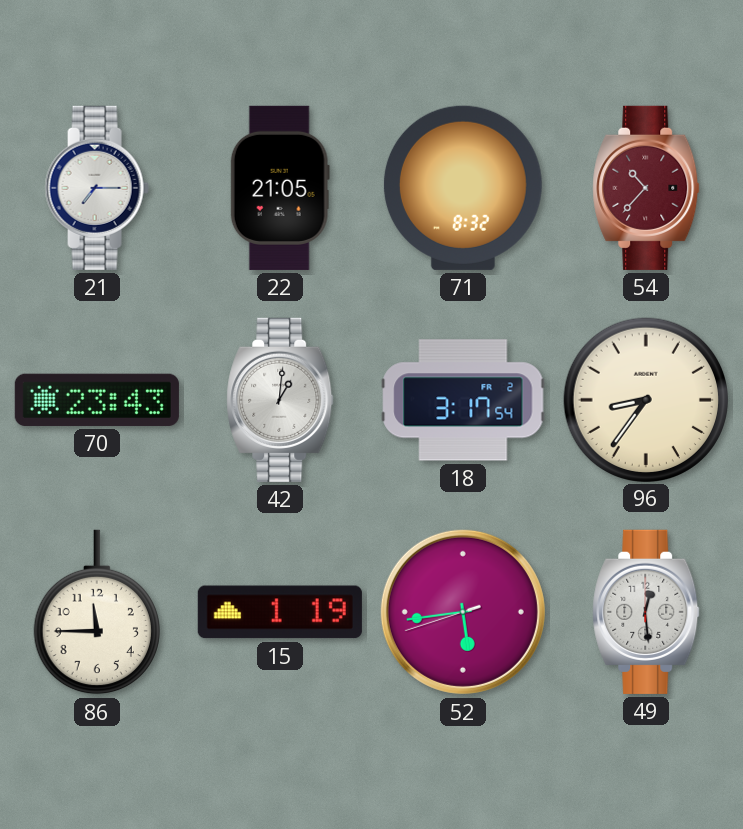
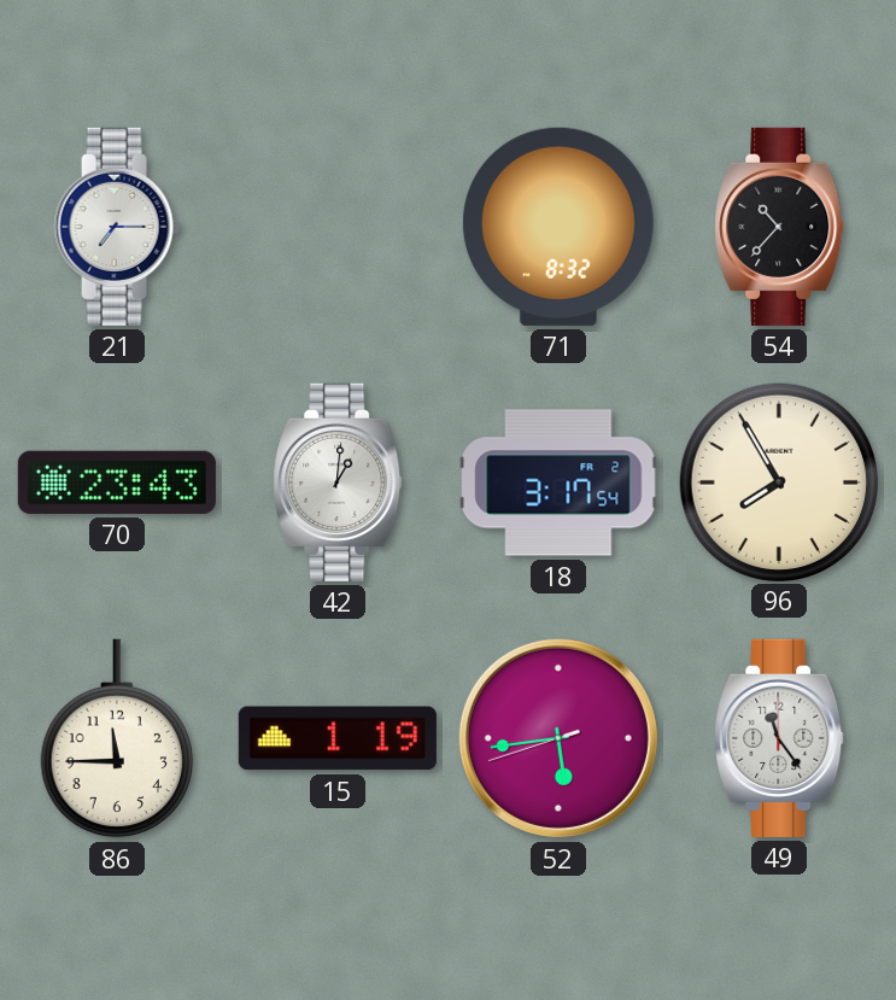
22: 21:05 -> none
54 dial: burgundy -> black
96: 8:36 -> 7:55
49: 12:29 -> 11:24
